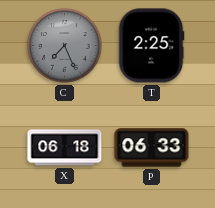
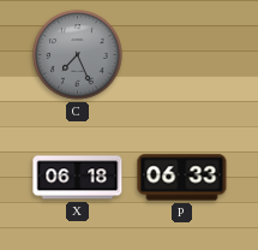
T: 2:25 -> none
